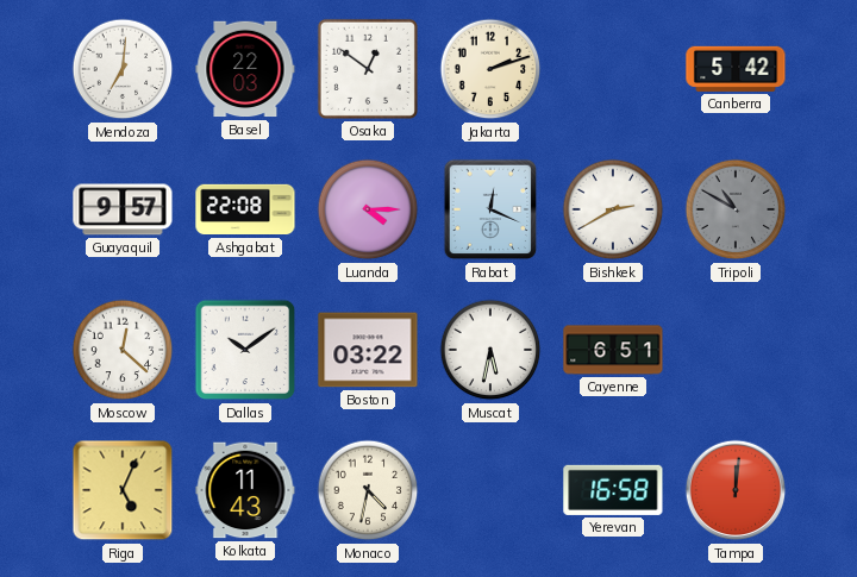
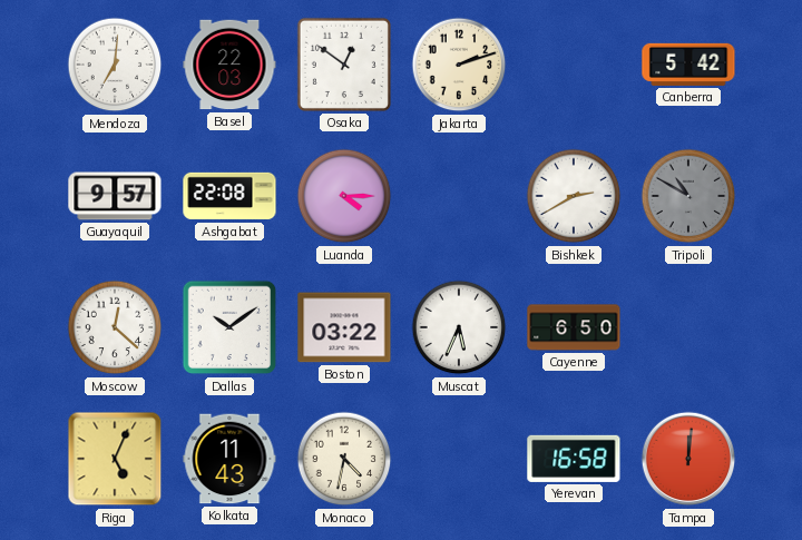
Rabat: 12:19 -> none
Muscat: 5:32 -> 5:34
Cayenne: 6:51 -> 6:50
